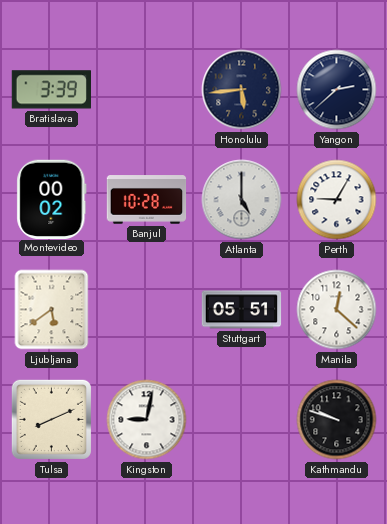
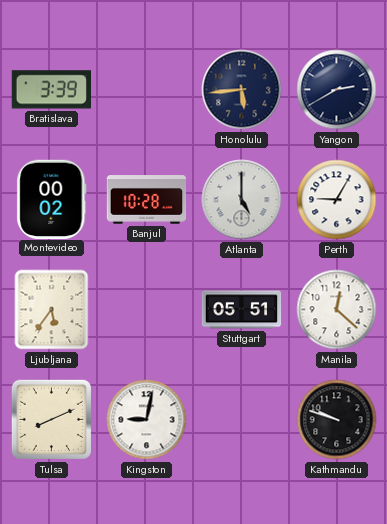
Yangon: 2:38 -> 2:40
Ljubljana: 5:39 -> 5:36
